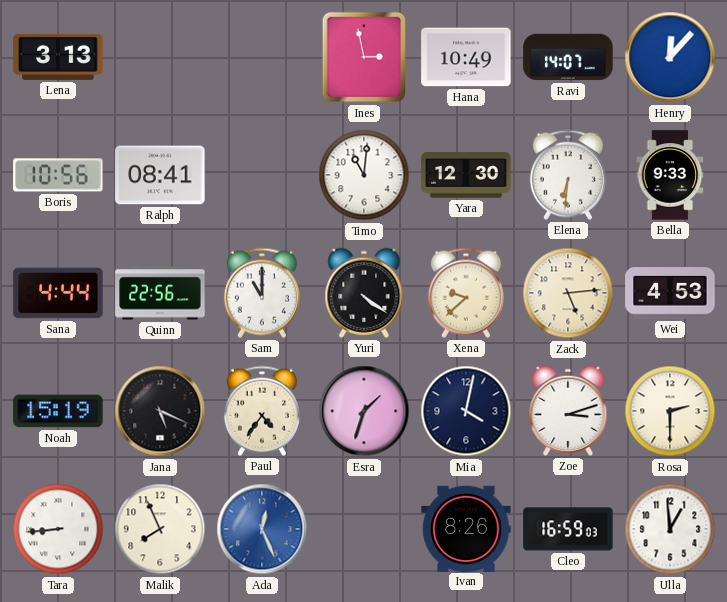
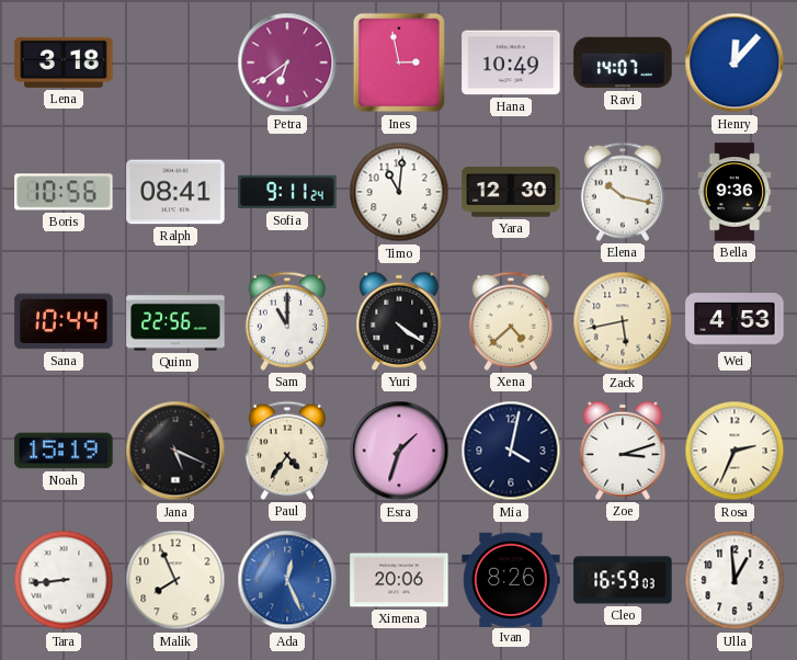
Lena: 3:13 -> 3:18
Petra: none -> 6:39
Sofia: none -> 9:11
Elena: 6:31 -> 10:17
Bella: 9:33 -> 9:36
Sana: 4:44 -> 10:44
Xena: 9:38 -> 4:38
Zack: 5:14 -> 5:43
Rosa: 2:30 -> 2:34
Ximena: none -> 20:06
